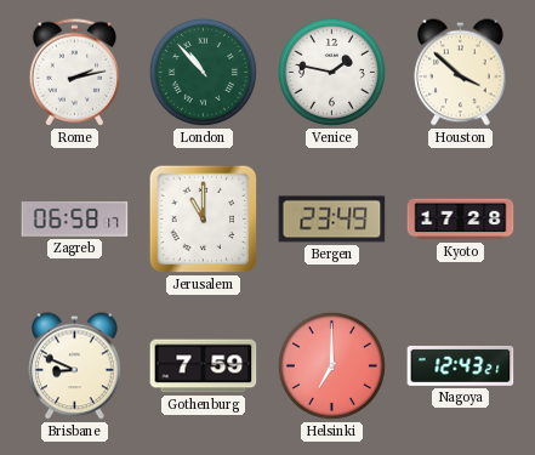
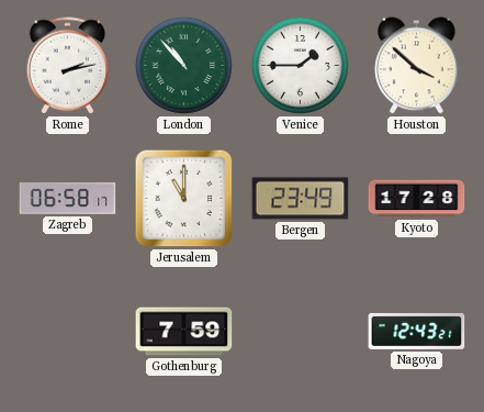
Venice: 1:47 -> 1:45
Brisbane: 8:49 -> none
Helsinki: 7:00 -> none
